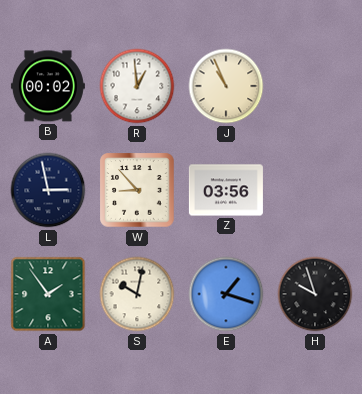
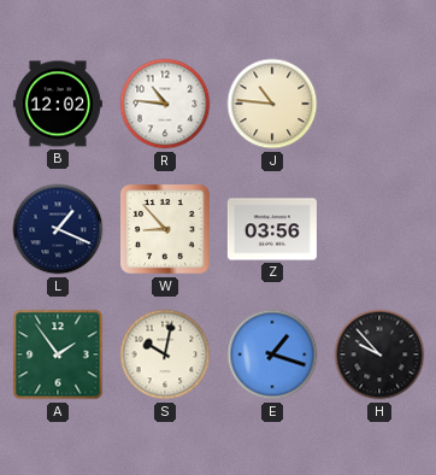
B: 00:02 -> 12:02
R: 12:59 -> 10:46
J: 10:56 -> 10:46
L: 2:58 -> 1:19
H: 9:57 -> 9:53
